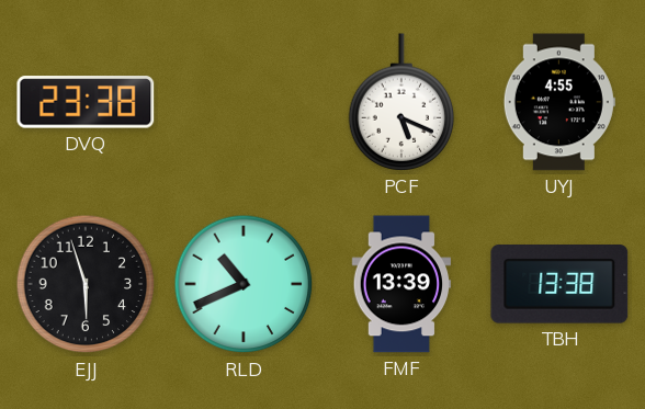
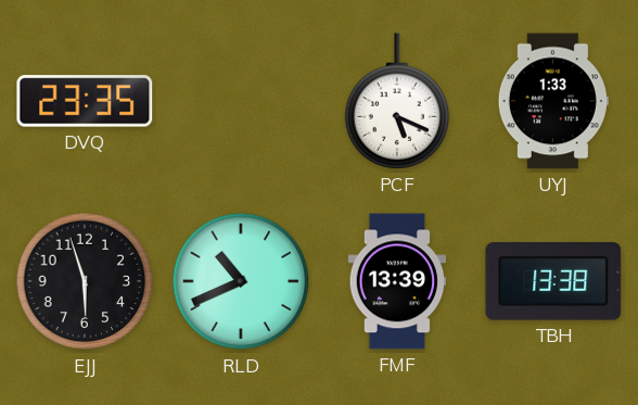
DVQ: 23:38 -> 23:35
UYJ: 4:55 -> 1:33
